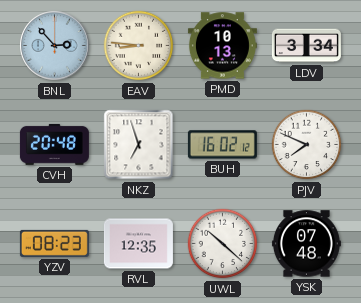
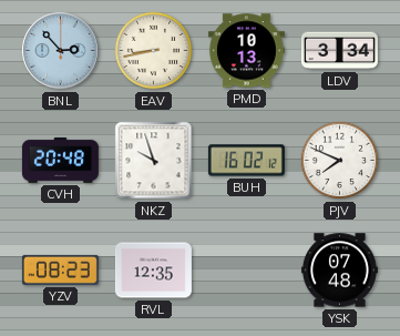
EAV: 8:46 -> 8:43
NKZ: 6:57 -> 9:57
UWL: 10:22 -> none
